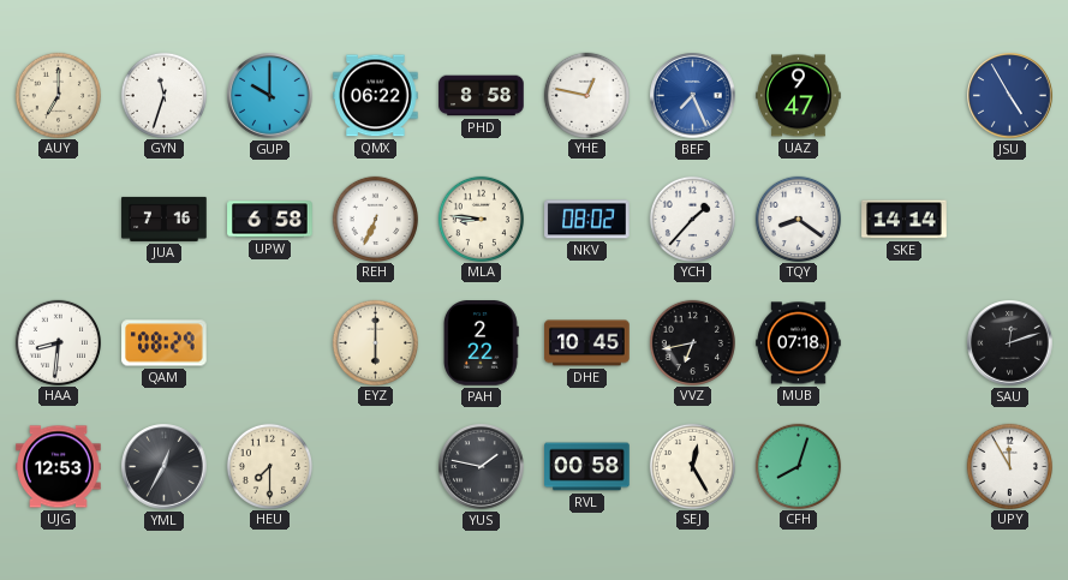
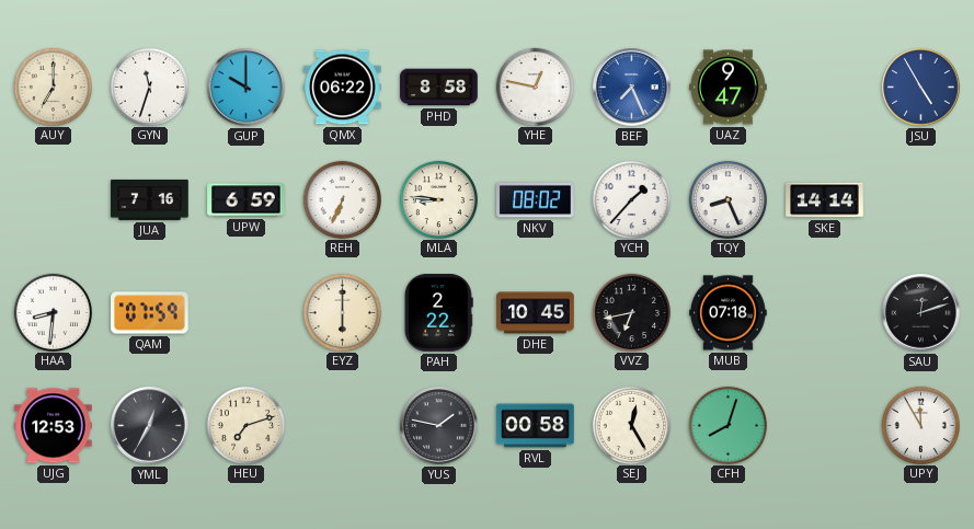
UPW: 6:58 -> 6:59
TQY: 8:21 -> 8:26
QAM: 08:29 -> 07:59
HEU: 7:30 -> 7:12
